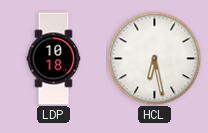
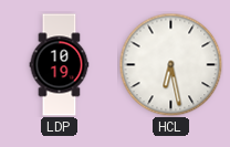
LDP: 10:18 -> 10:19
